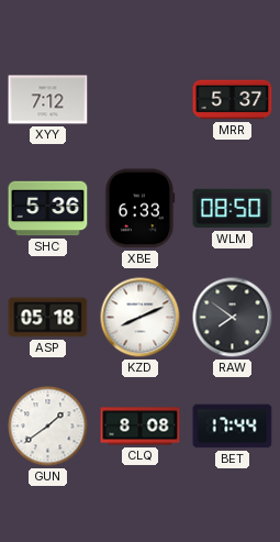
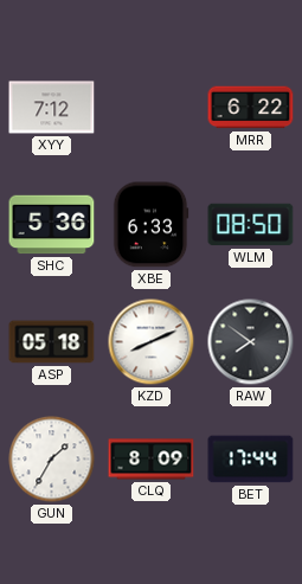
MRR: 5:37 -> 6:22
GUN: 1:39 -> 1:35
CLQ: 8:08 -> 8:09
